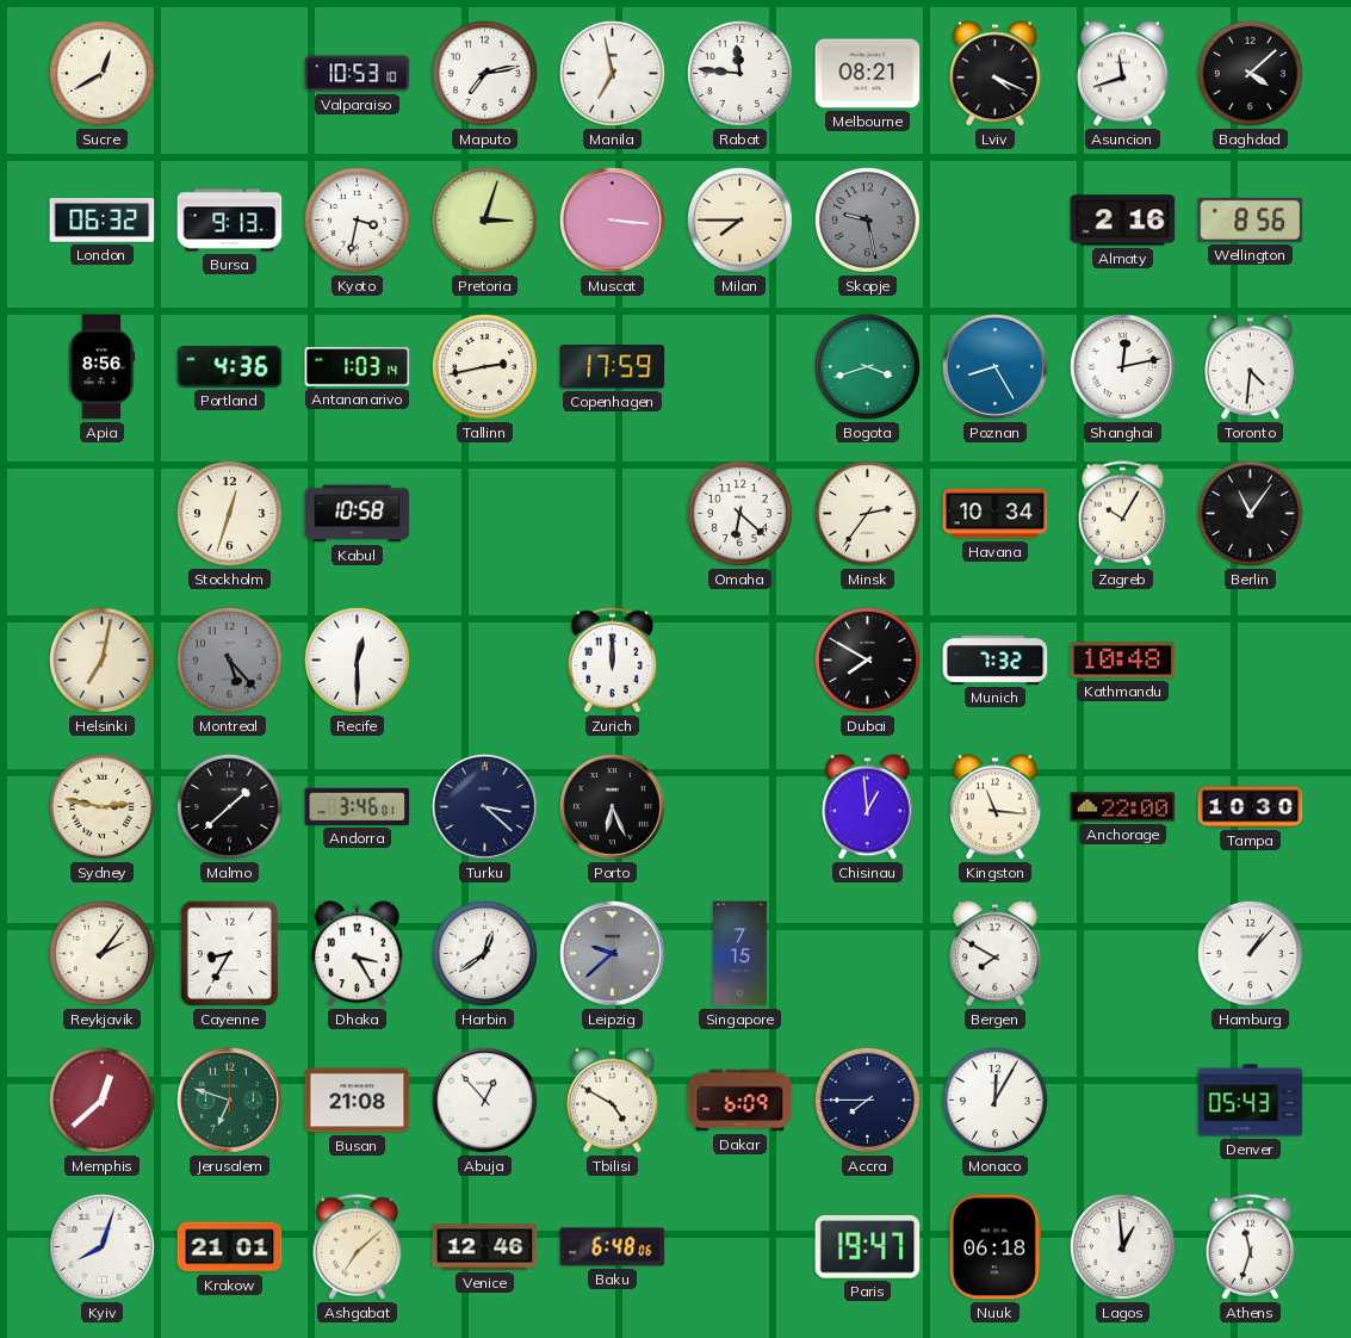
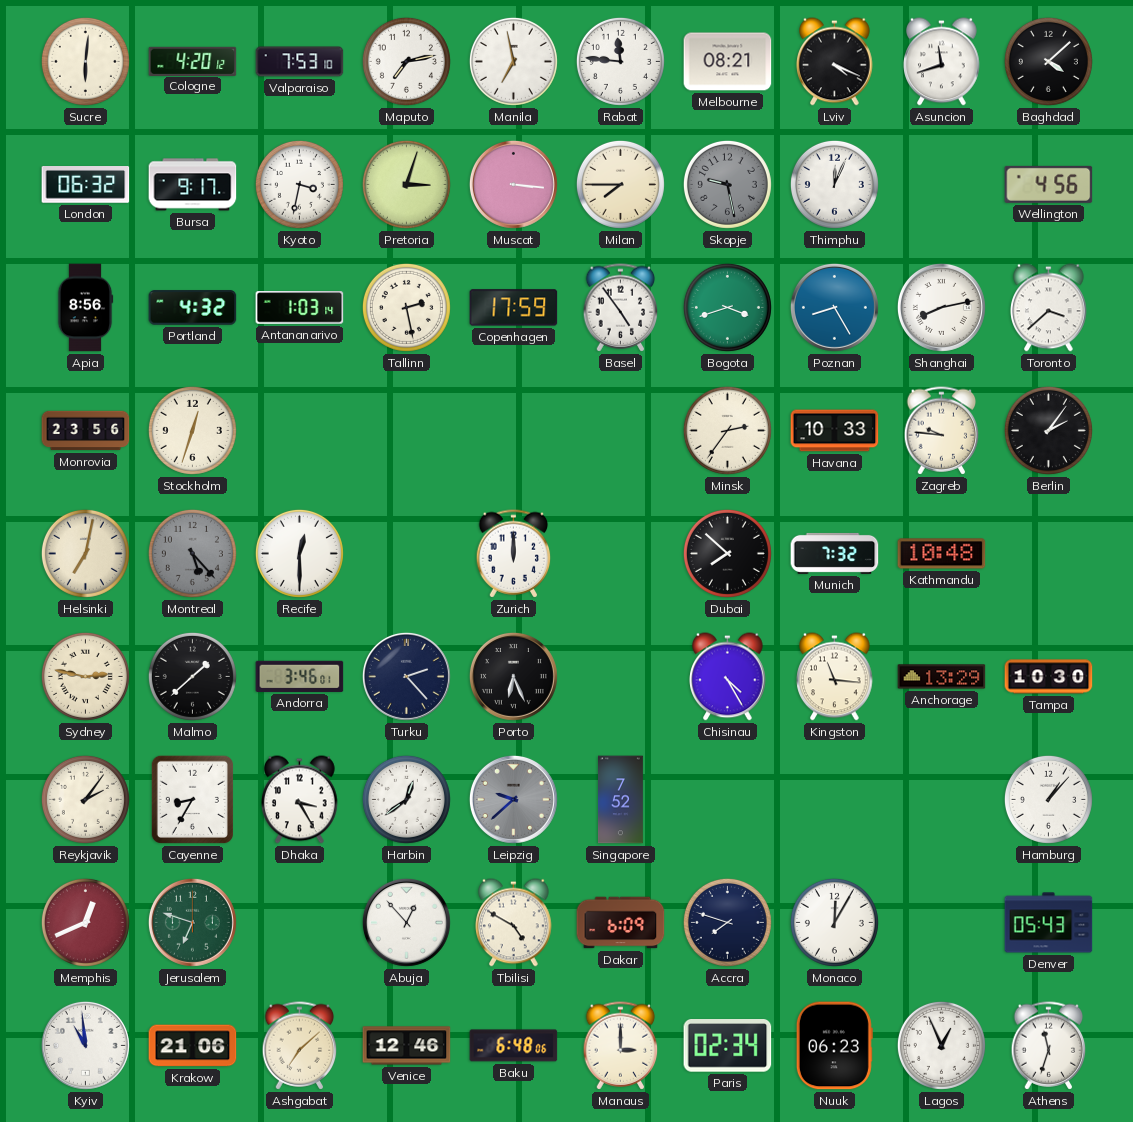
Sucre: 12:40 -> 6:01
Cologne: none -> 4:20
Valparaiso: 10:53 -> 7:53
Bursa: 9:13 -> 9:17
Thimphu: none -> 12:04
Almaty: 2:16 -> none
Wellington: 8:56 -> 4:56
Portland: 4:36 -> 4:32
Tallinn: 2:43 -> 2:28
Basel: none -> 4:54
Shanghai: 12:13 -> 8:13
Toronto: 4:31 -> 3:38
Monrovia: none -> 23:56
Kabul: 10:58 -> none
Omaha: 6:22 -> none
Havana: 10:34 -> 10:33
Zagreb: 10:05 -> 9:46
Berlin: 11:06 -> 2:06
Dubai: 7:50 -> 7:52
Turku: 3:22 -> 2:23
Chisinau: 12:59 -> 4:25
Anchorage: 22:00 -> 13:29
Singapore: 7:15 -> 7:52
Bergen: 7:50 -> none
Memphis: 12:38 -> 12:41
Busan: 21:08 -> none
Accra: 7:45 -> 7:48
Kyiv: 8:03 -> 10:59
Krakow: 21:01 -> 21:06
Manaus: none -> 3:00
Paris: 19:47 -> 02:34
Nuuk: 06:18 -> 06:23
Lagos: 12:59 -> 12:56
